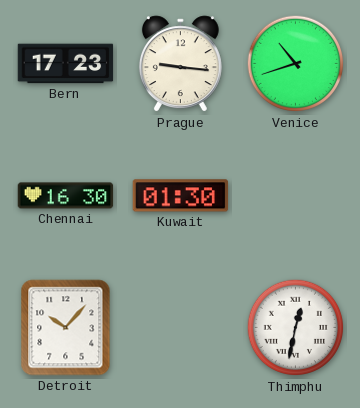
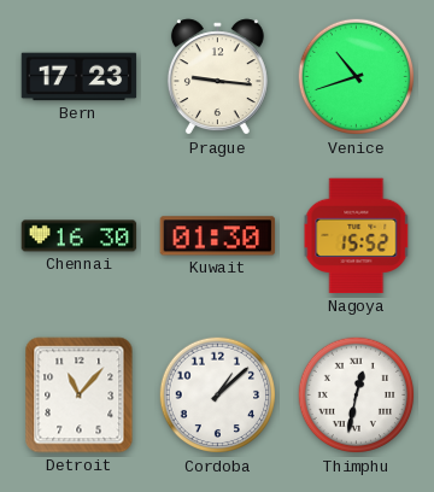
Nagoya: none -> 15:52
Detroit: 10:07 -> 11:07
Cordoba: none -> 1:08
